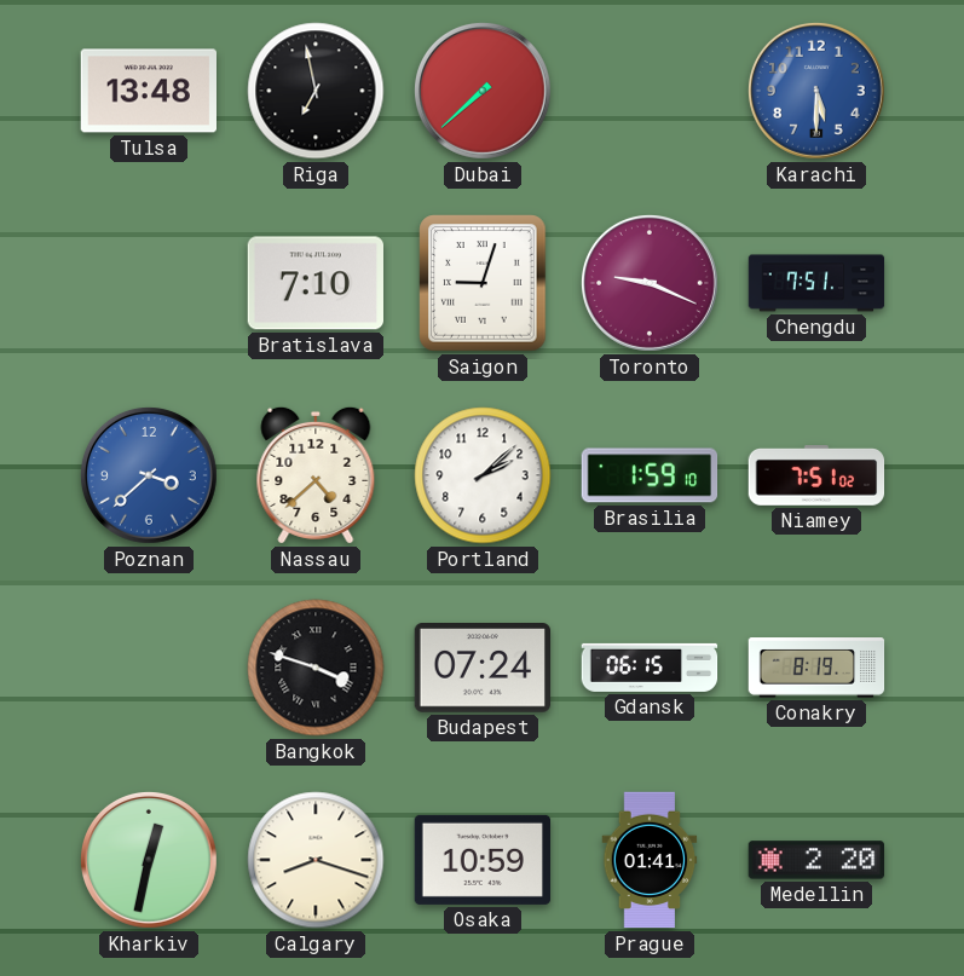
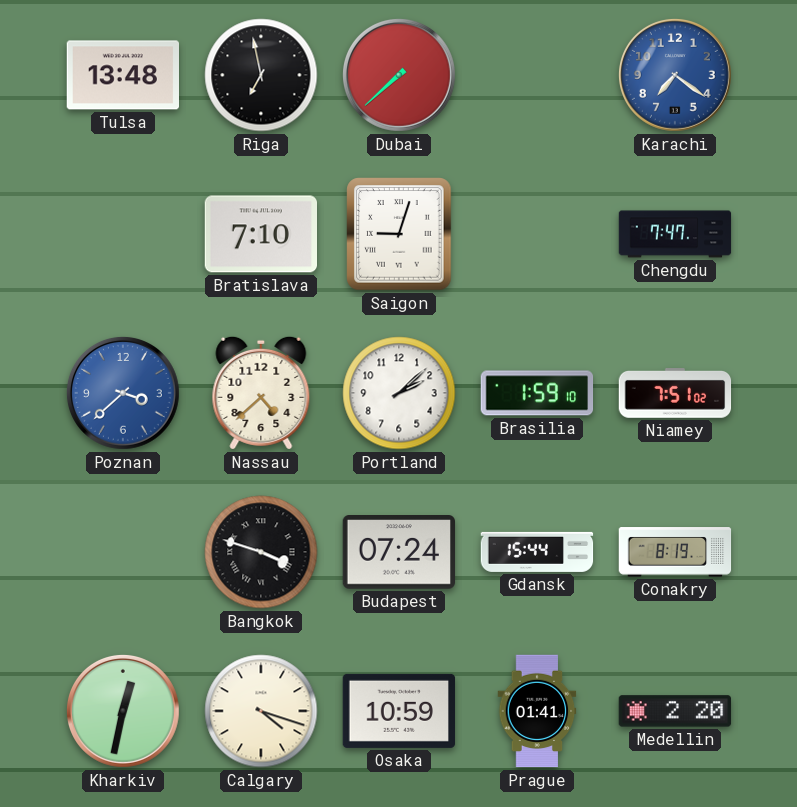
Karachi: 5:30 -> 7:21
Toronto: 9:19 -> none
Chengdu: 7:51 -> 7:47
Gdansk: 06:15 -> 15:44
Calgary: 8:18 -> 4:18
